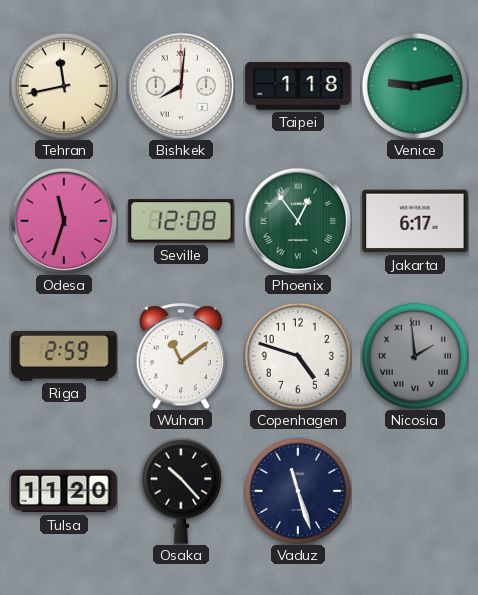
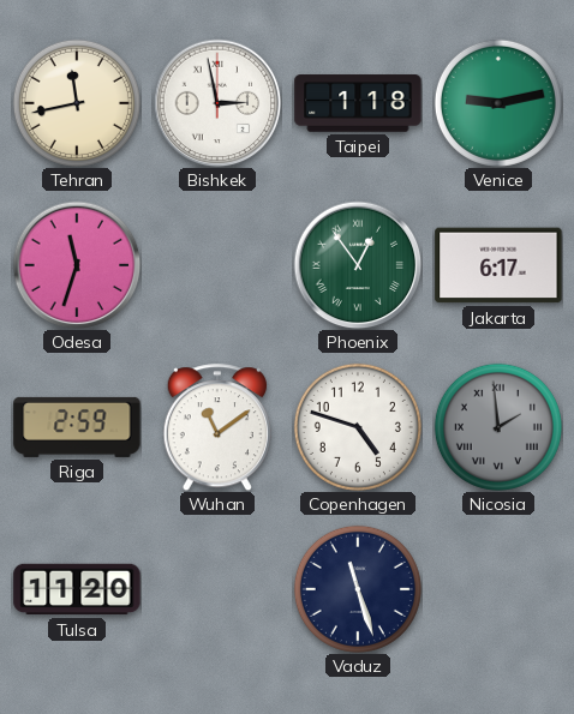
Bishkek: 8:01 -> 2:58
Seville: 12:08 -> none
Osaka: 10:23 -> none
